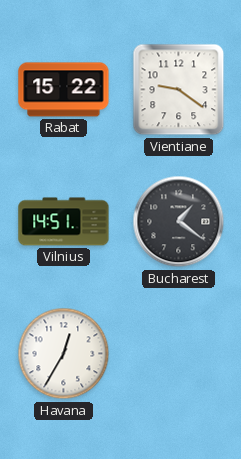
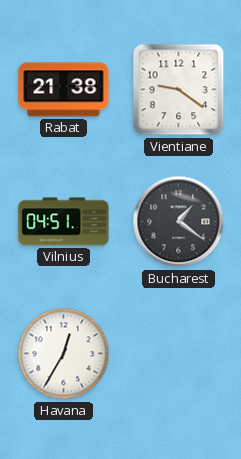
Rabat: 15:22 -> 21:38
Vilnius: 14:51 -> 04:51
